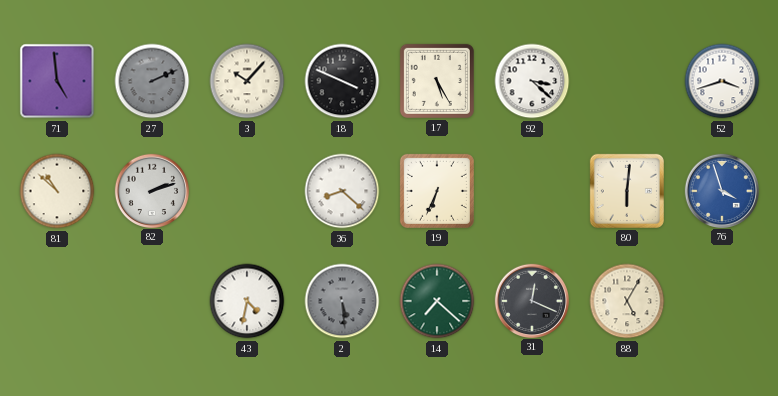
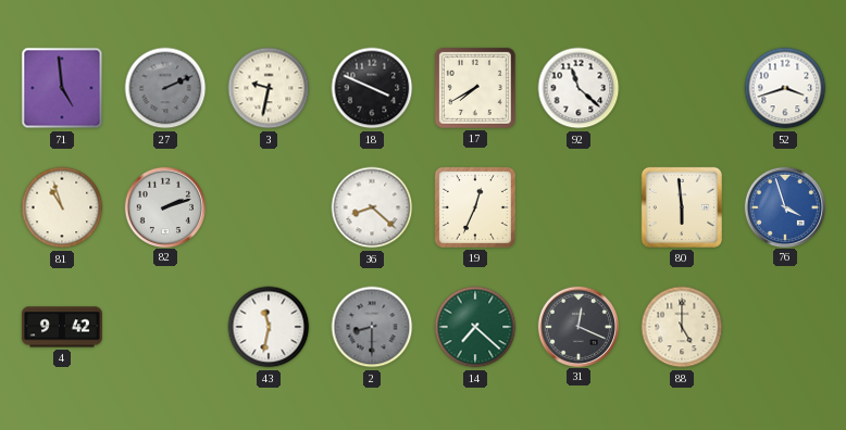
3: 10:07 -> 9:32
17: 5:25 -> 7:40
92: 3:22 -> 11:22
81: 10:52 -> 10:57
19: 6:34 -> 12:34
80: 6:01 -> 5:59
4: none -> 9:42
43: 4:32 -> 11:32
2: 5:29 -> 8:30
88: 5:05 -> 5:00
